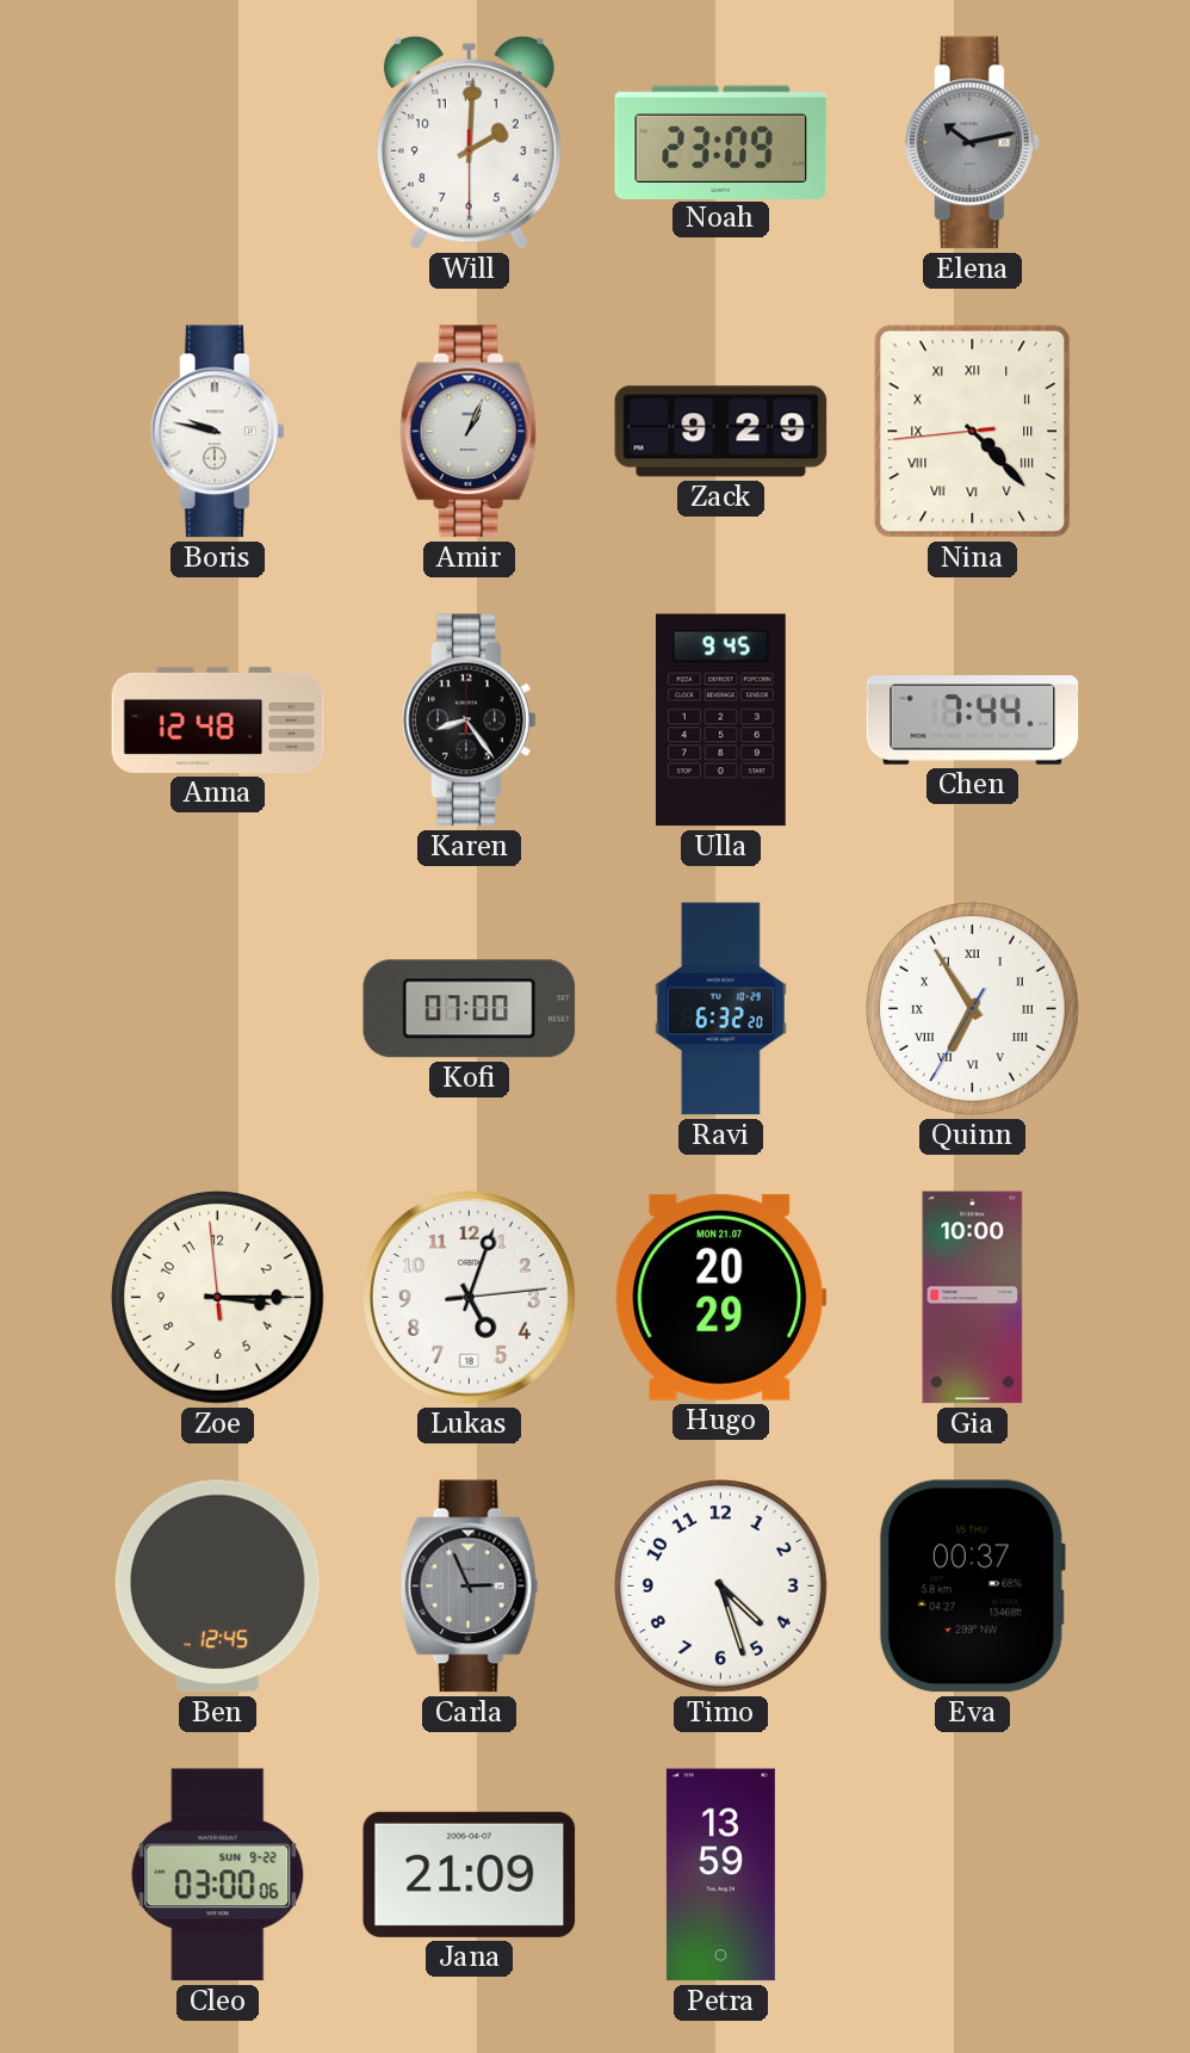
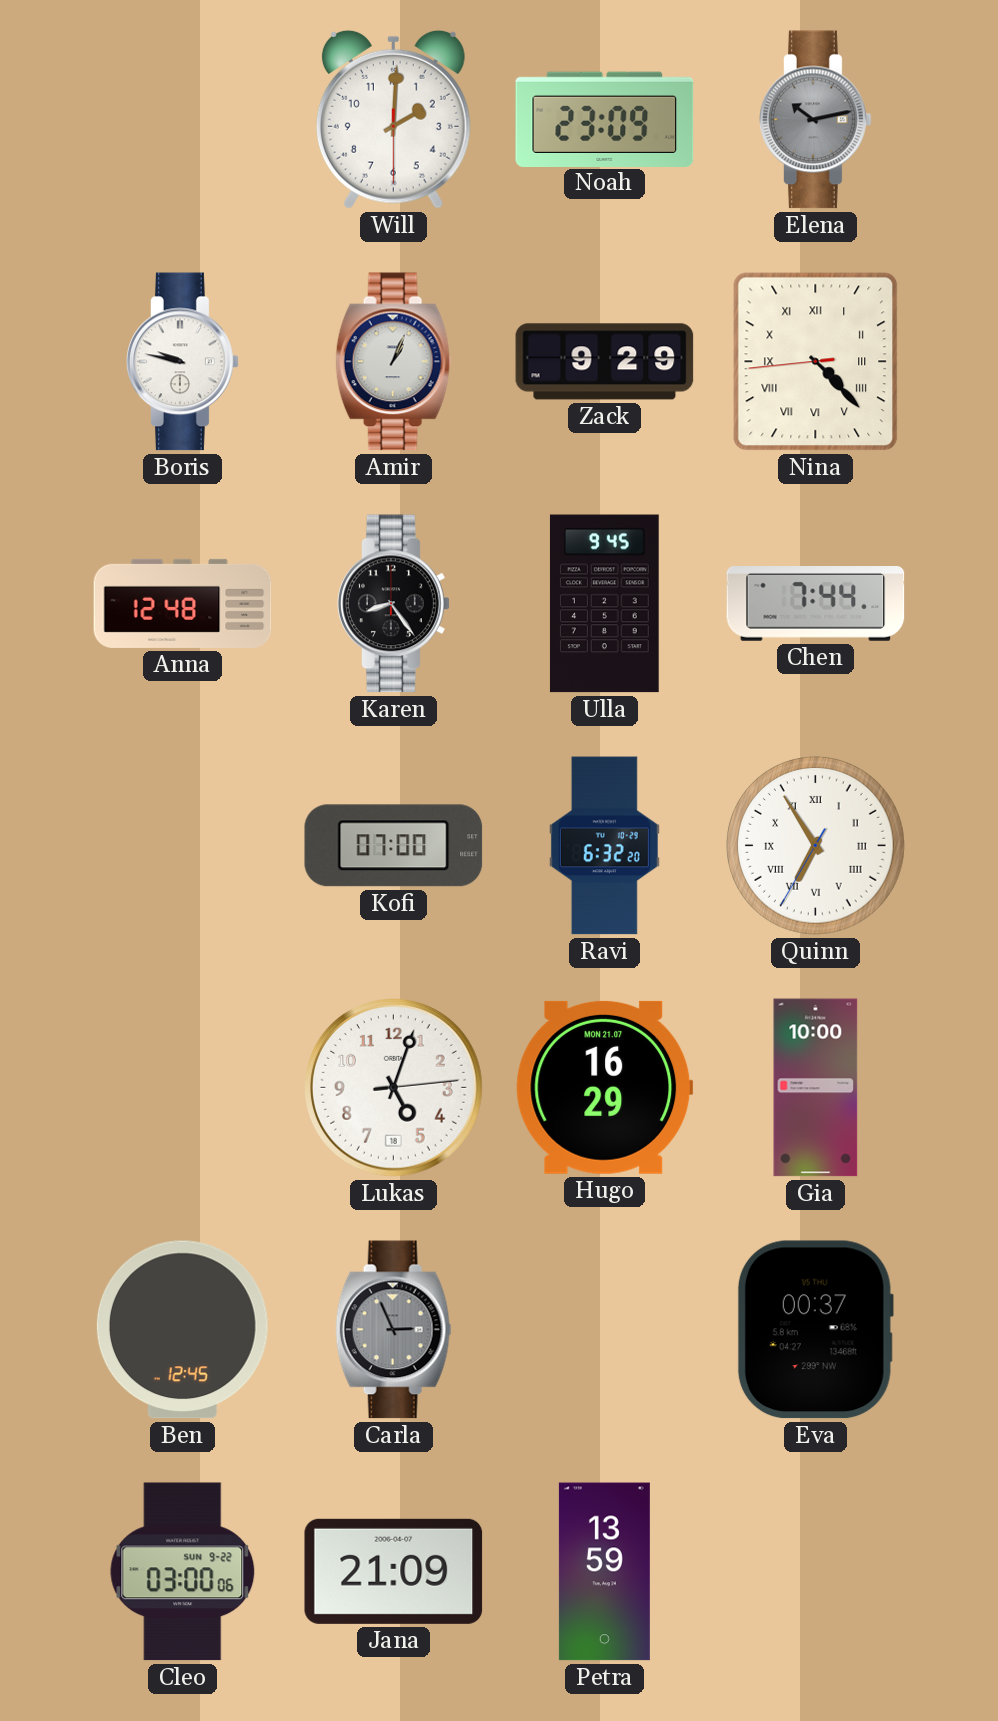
Zoe: 3:14 -> none
Hugo: 20:29 -> 16:29
Timo: 4:27 -> none
